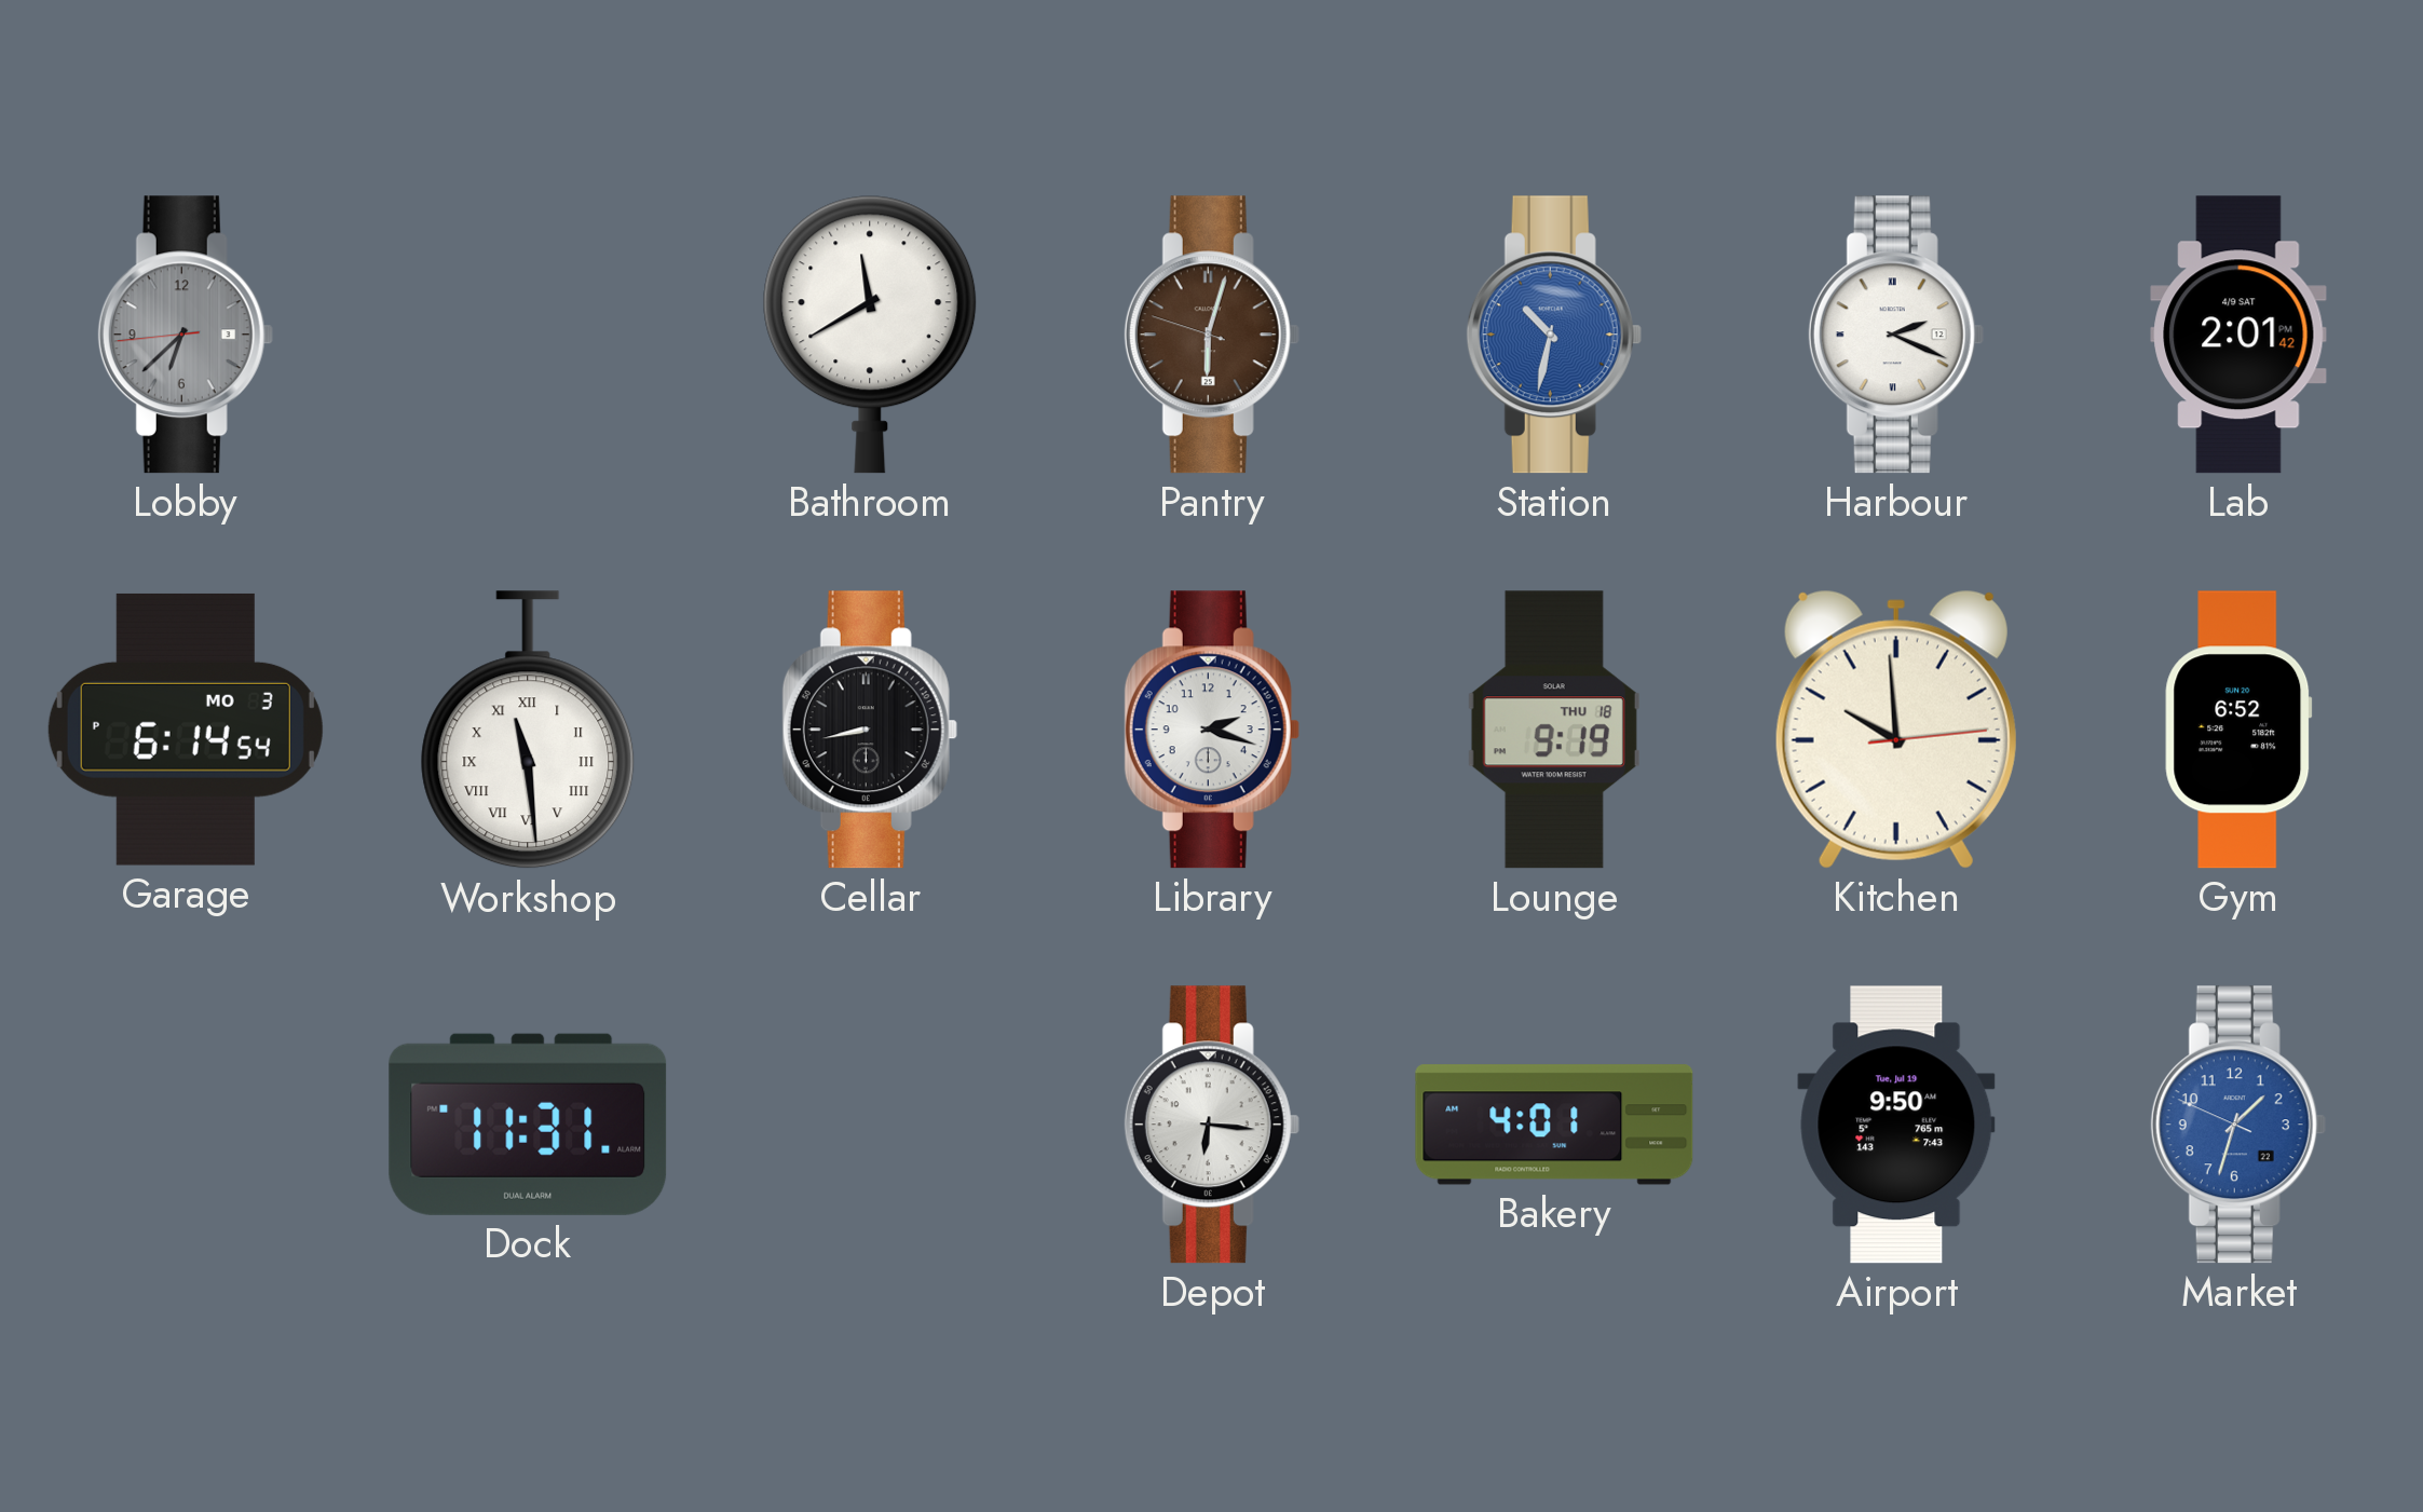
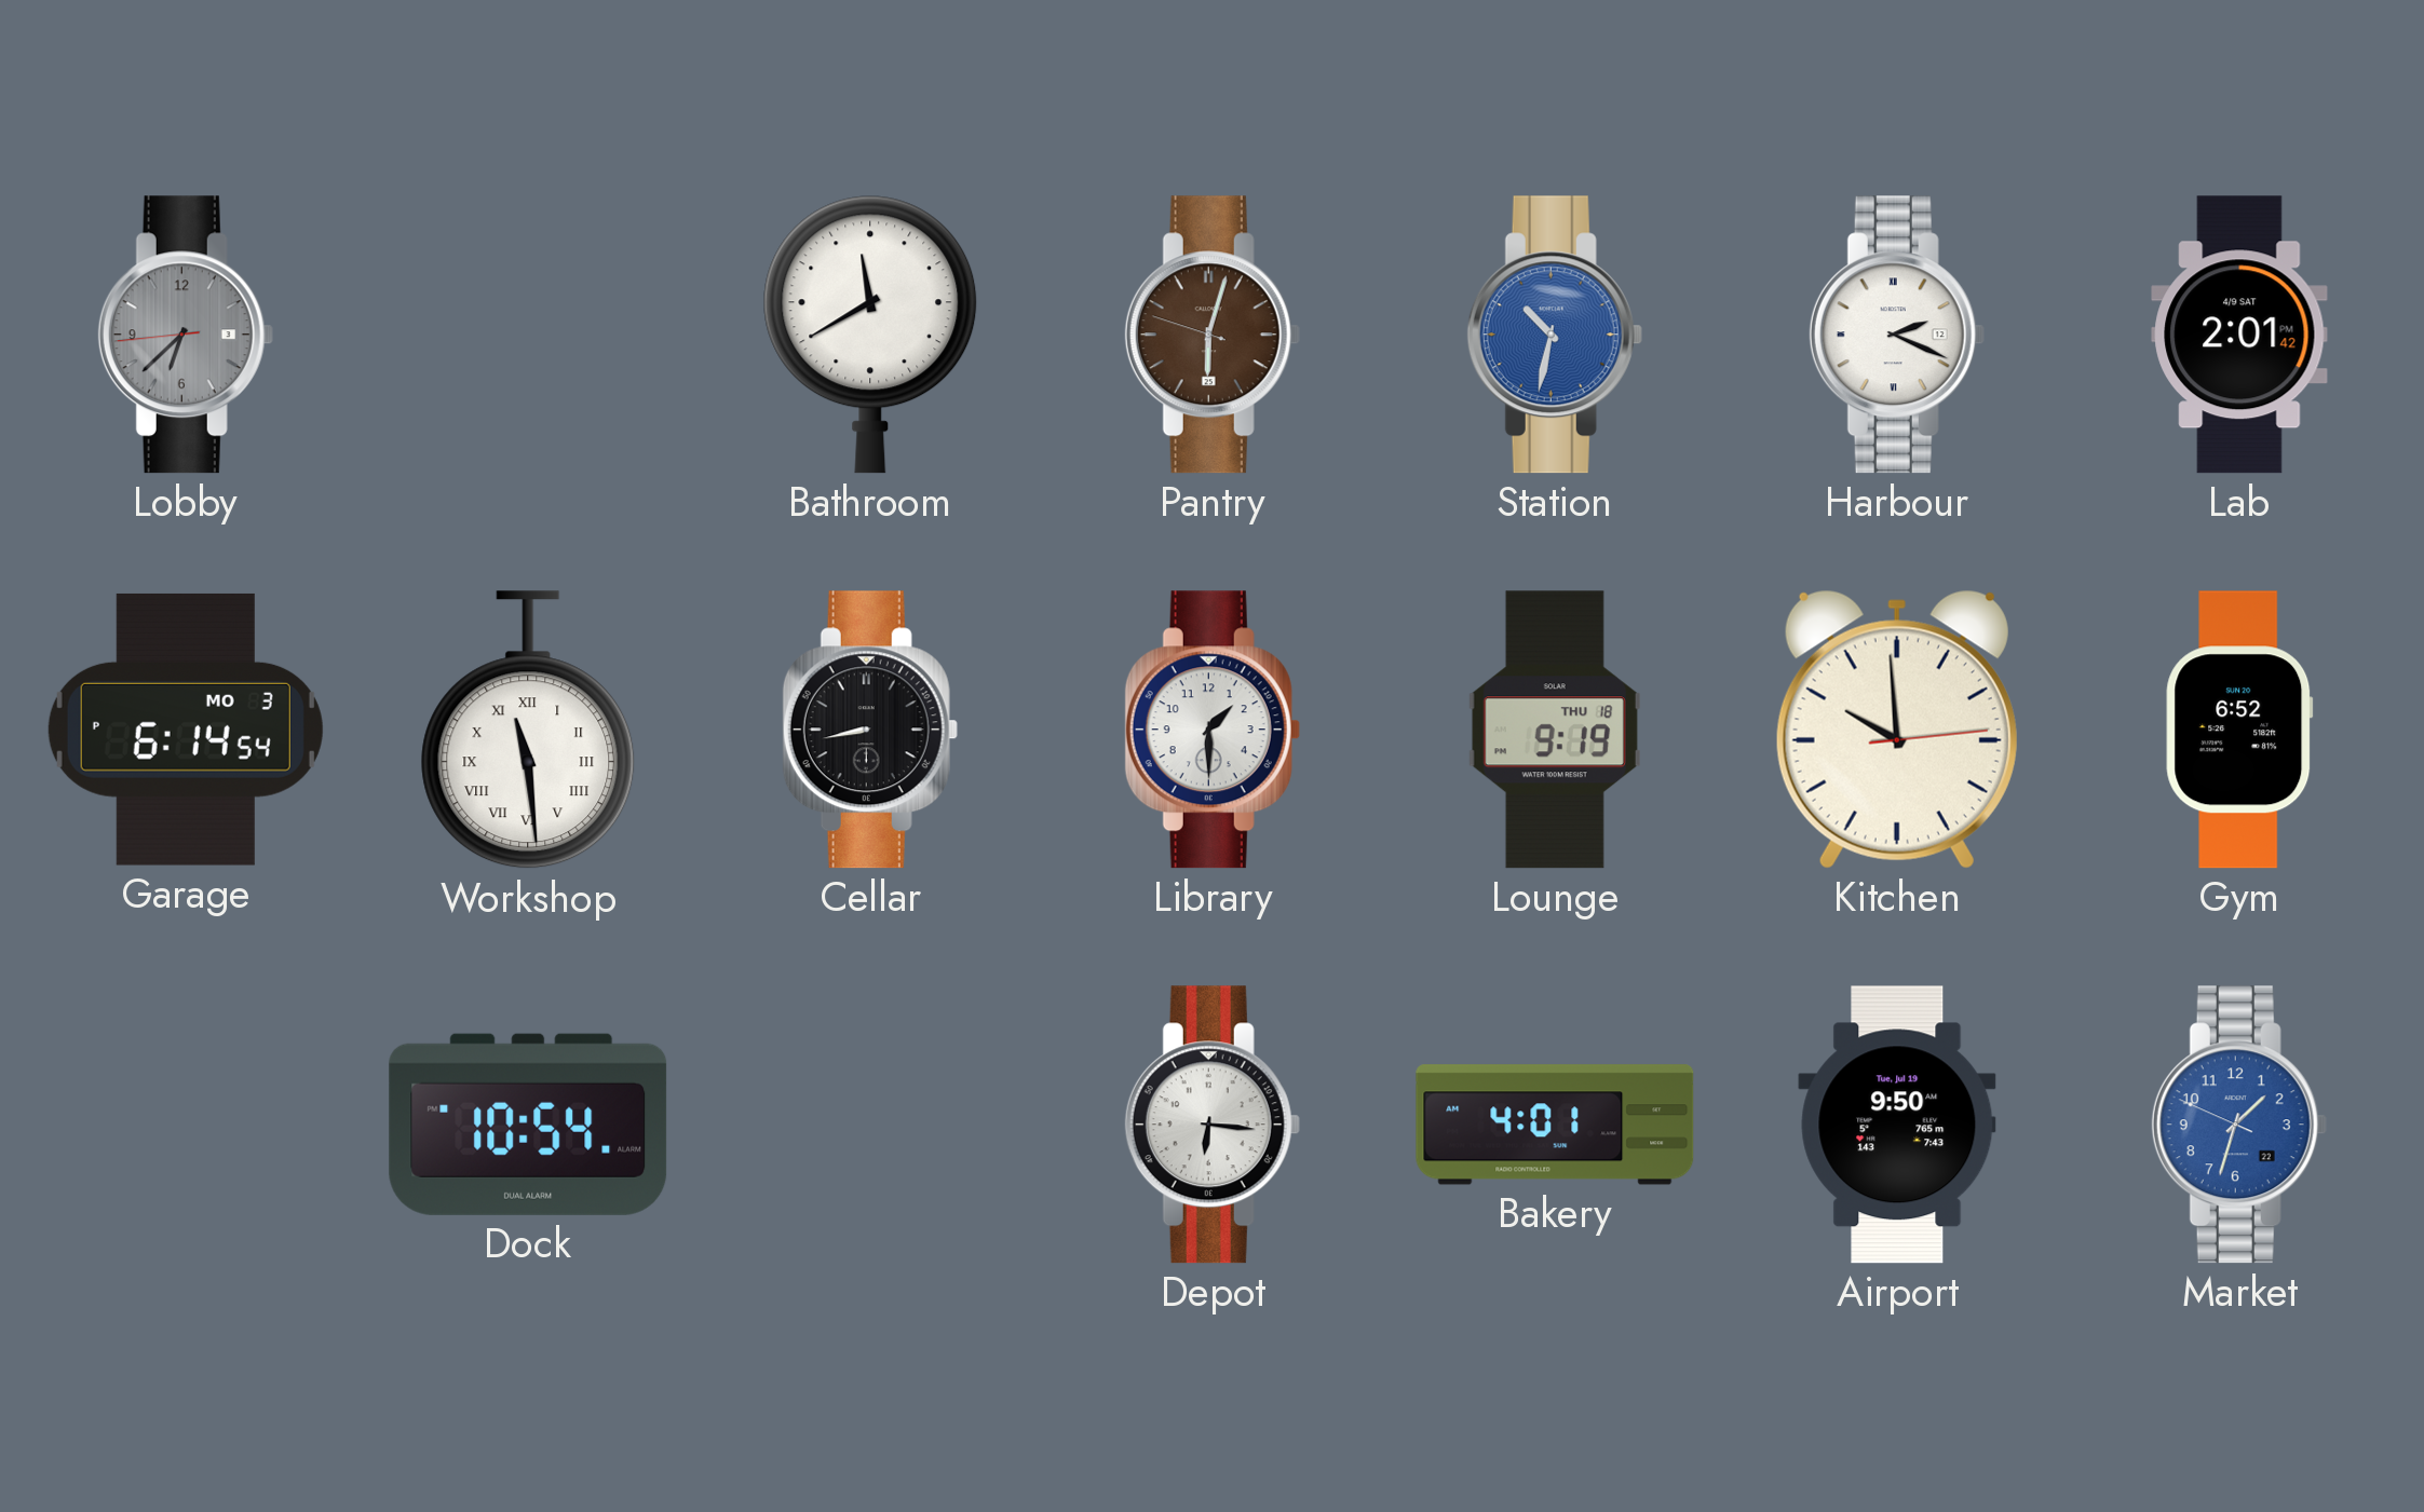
Library: 2:18 -> 1:30
Dock: 11:31 -> 10:54
